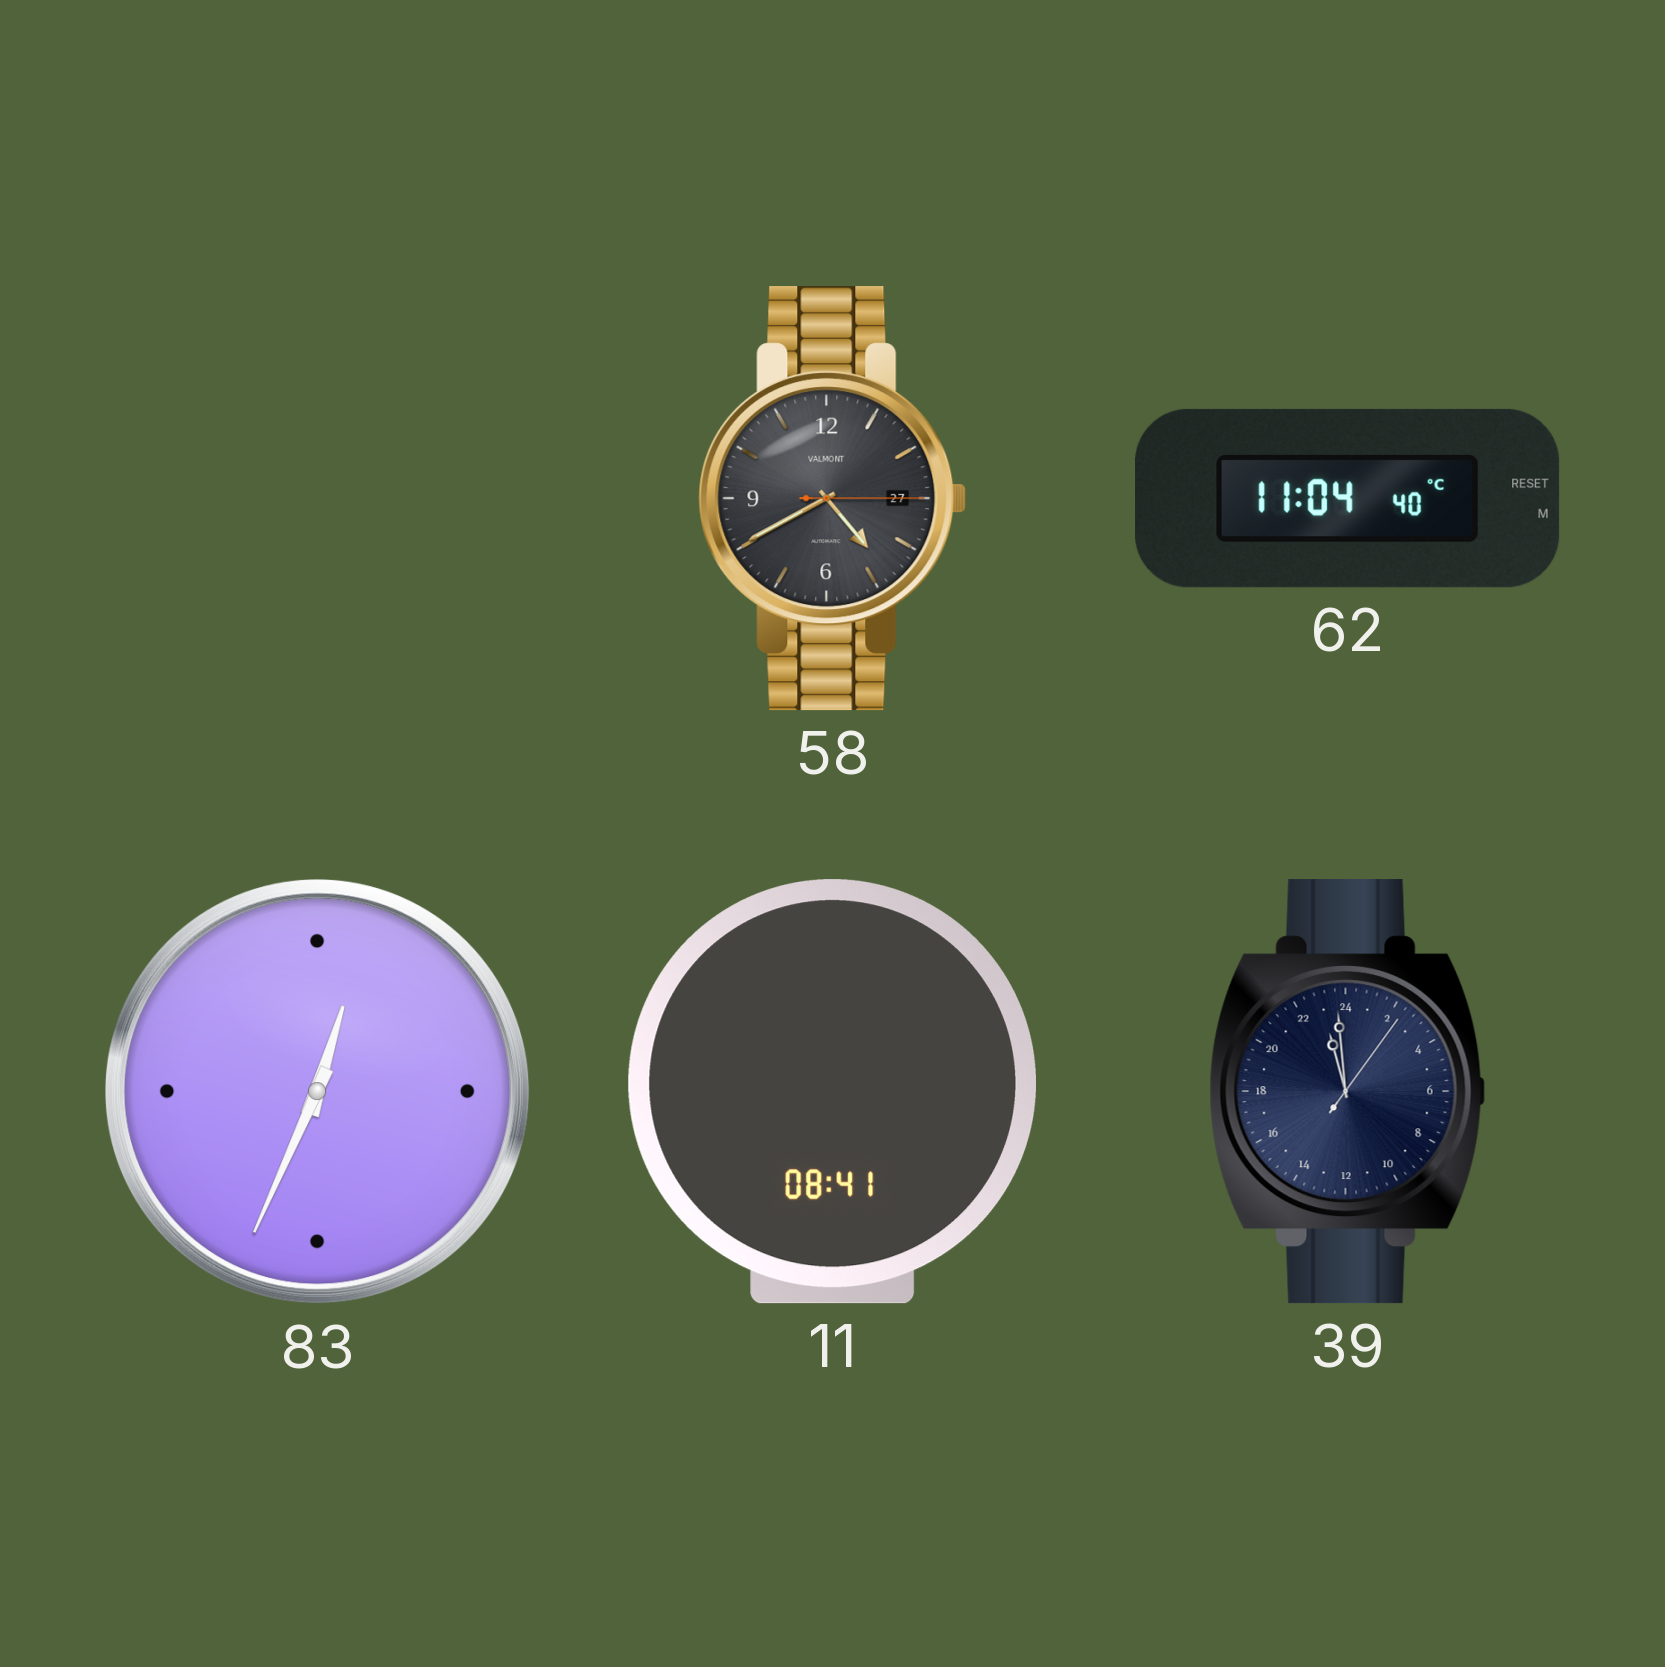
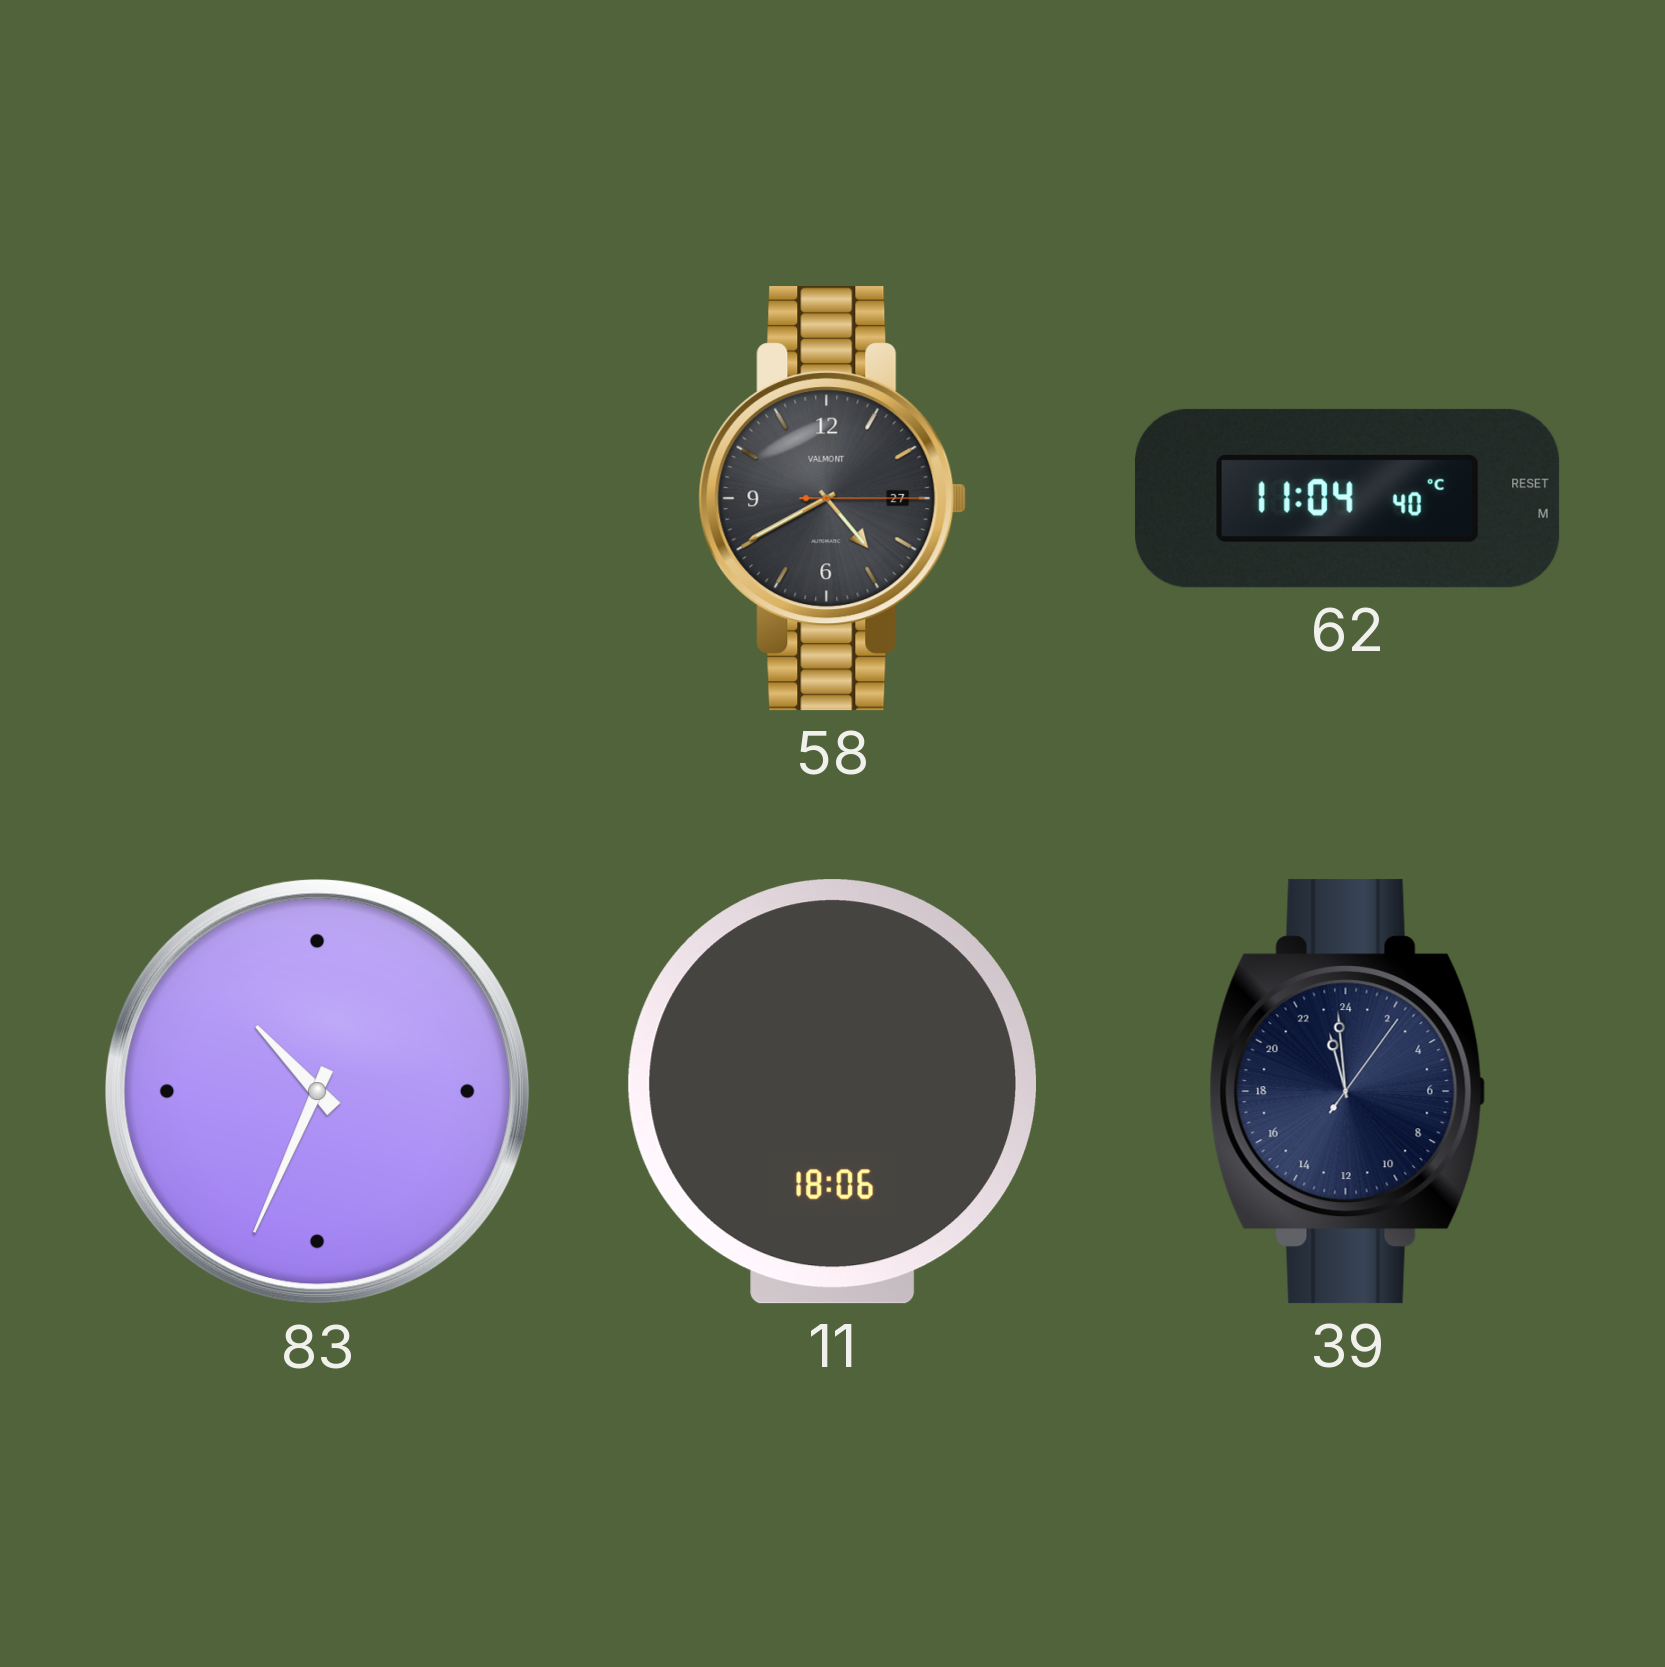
83: 12:34 -> 10:34
11: 08:41 -> 18:06
